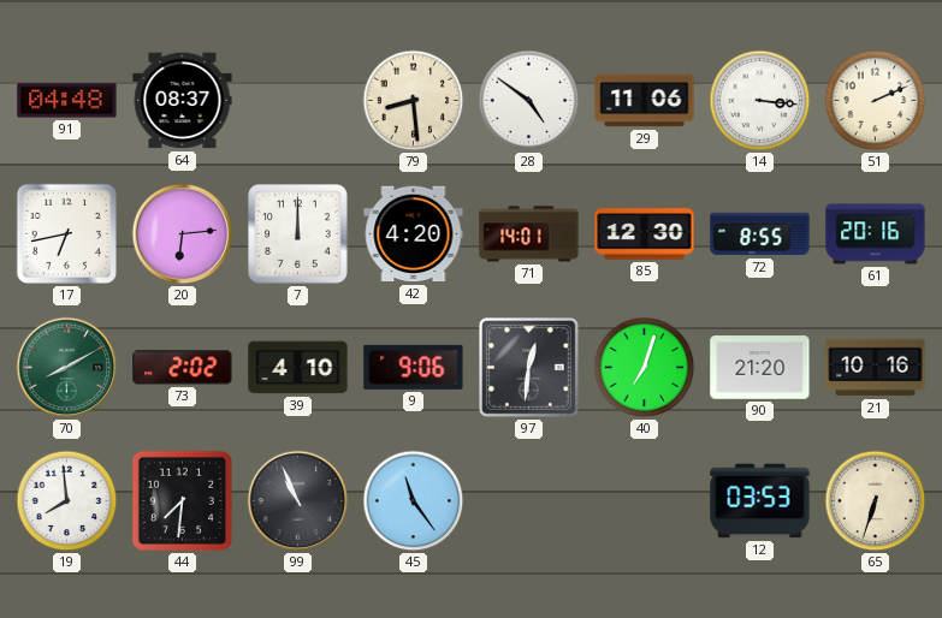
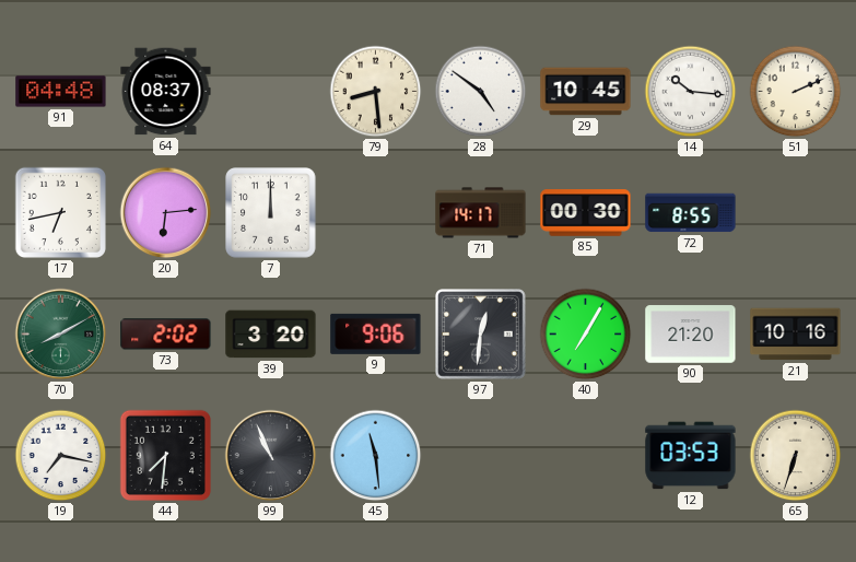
29: 11:06 -> 10:45
14: 3:16 -> 10:16
42: 4:20 -> none
71: 14:01 -> 14:17
85: 12:30 -> 00:30
61: 20:16 -> none
39: 4:10 -> 3:20
40: 7:03 -> 7:05
19: 7:59 -> 7:17
45: 11:24 -> 11:29
